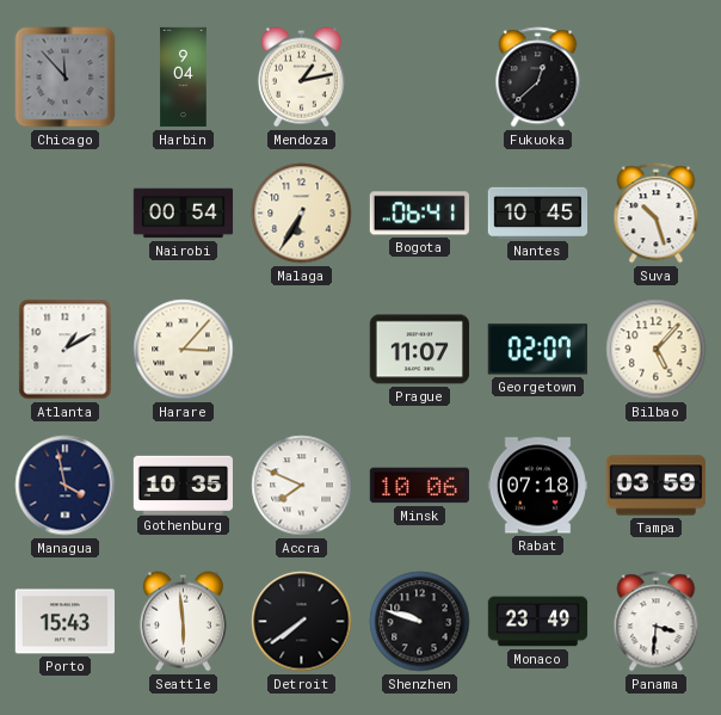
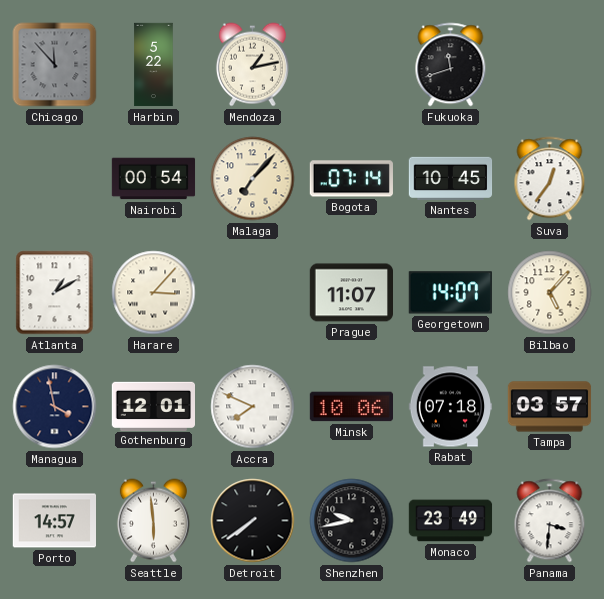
Harbin: 9:04 -> 5:22
Fukuoka: 12:38 -> 11:42
Malaga: 6:35 -> 7:07
Bogota: 06:41 -> 07:14
Suva: 10:27 -> 12:36
Georgetown: 02:07 -> 14:07
Gothenburg: 10:35 -> 12:01
Tampa: 03:59 -> 03:57
Porto: 15:43 -> 14:57
Shenzhen: 9:48 -> 9:43
